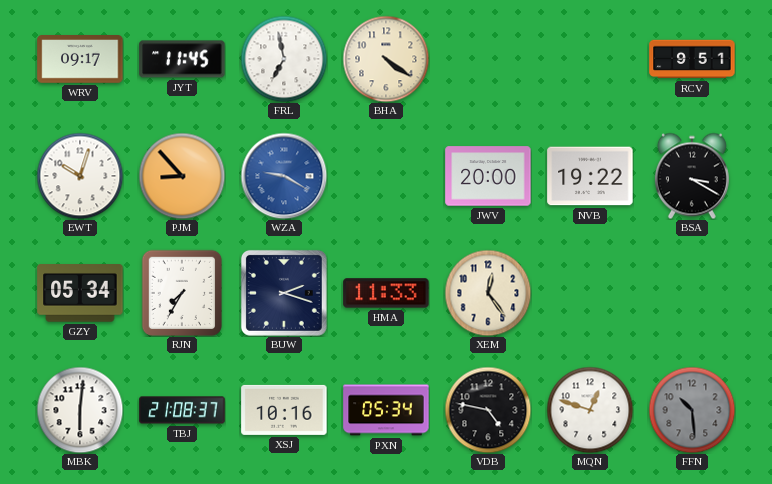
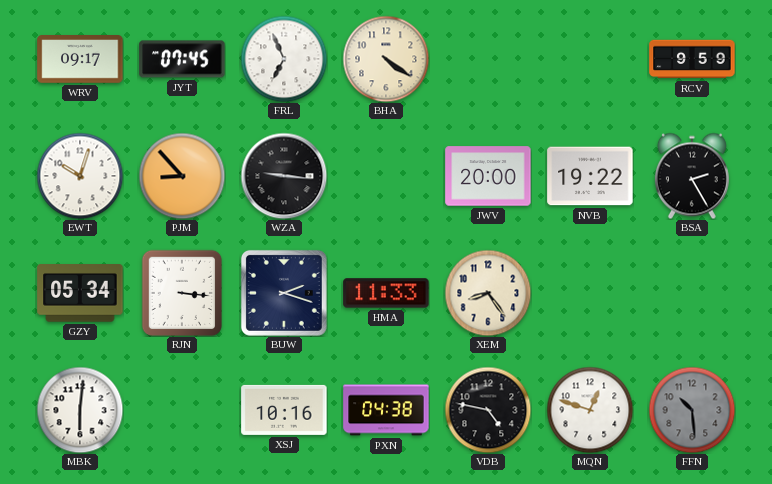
JYT: 11:45 -> 07:45
FRL: 6:58 -> 6:56
RCV: 9:51 -> 9:59
WZA: 9:20 -> 9:16
WZA dial: blue -> black
BSA: 3:20 -> 2:25
RJN: 7:35 -> 3:16
XEM: 12:24 -> 8:24
TBJ: 21:08 -> none
PXN: 05:34 -> 04:38
